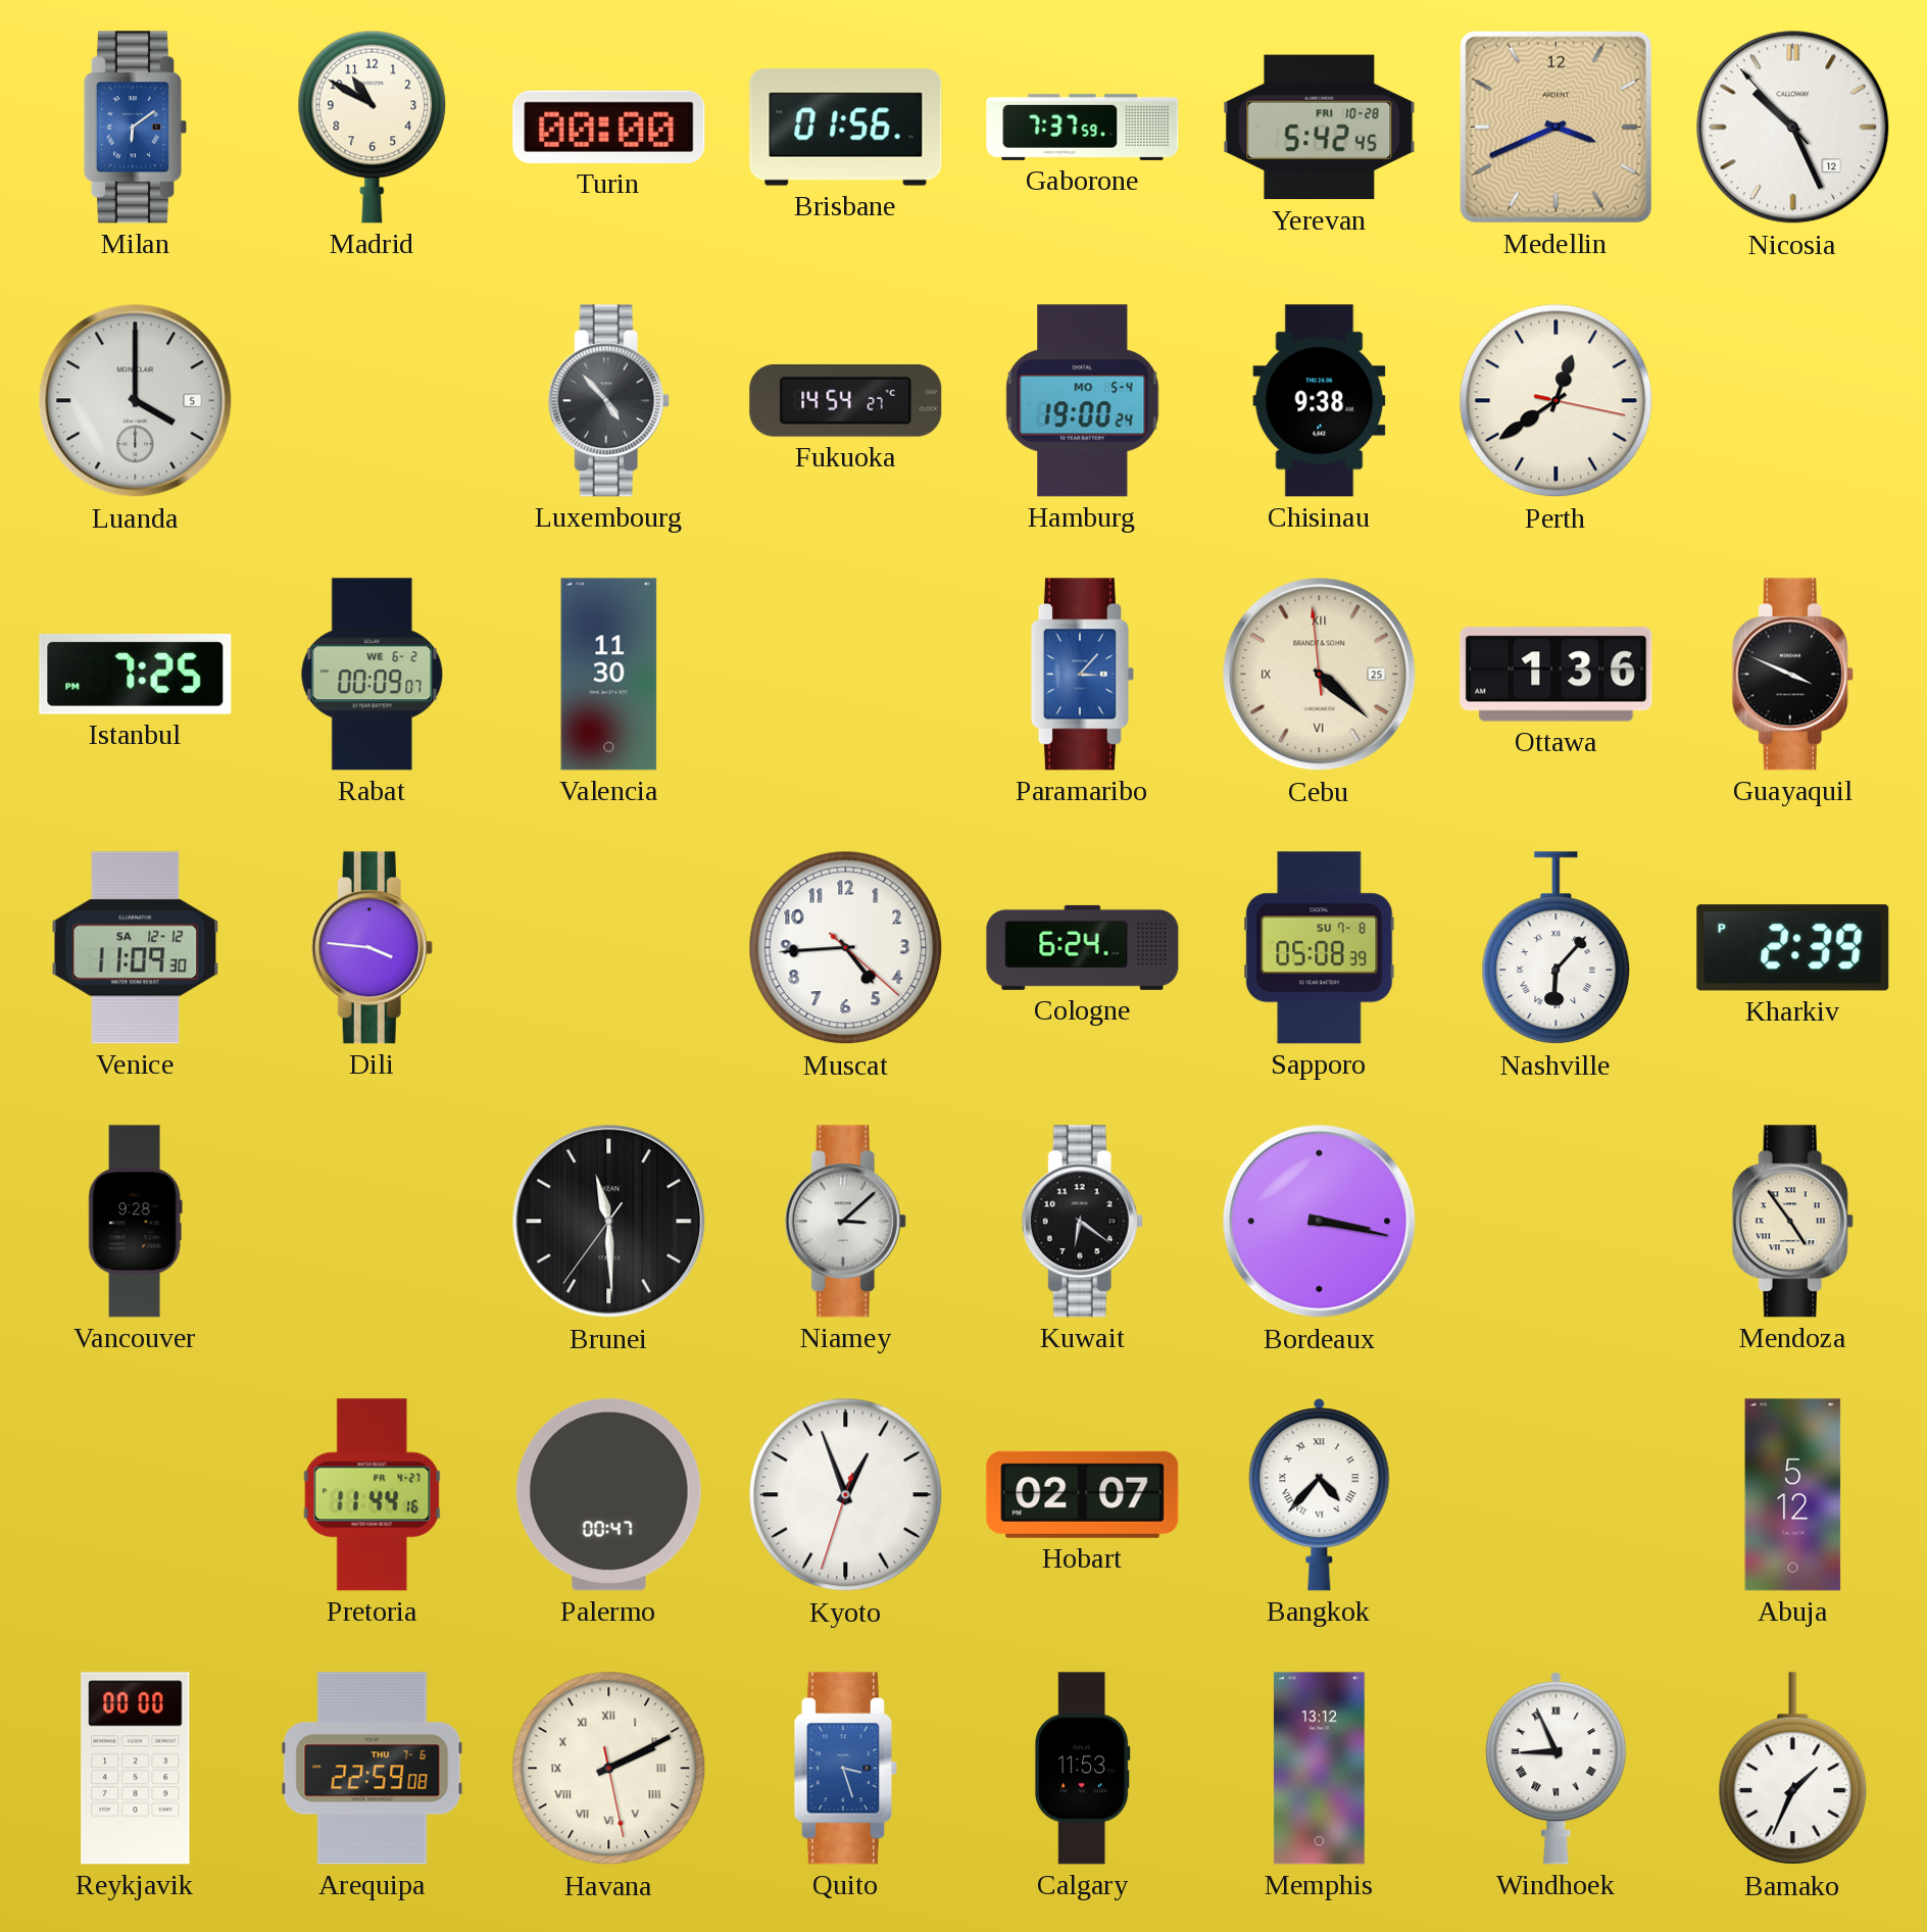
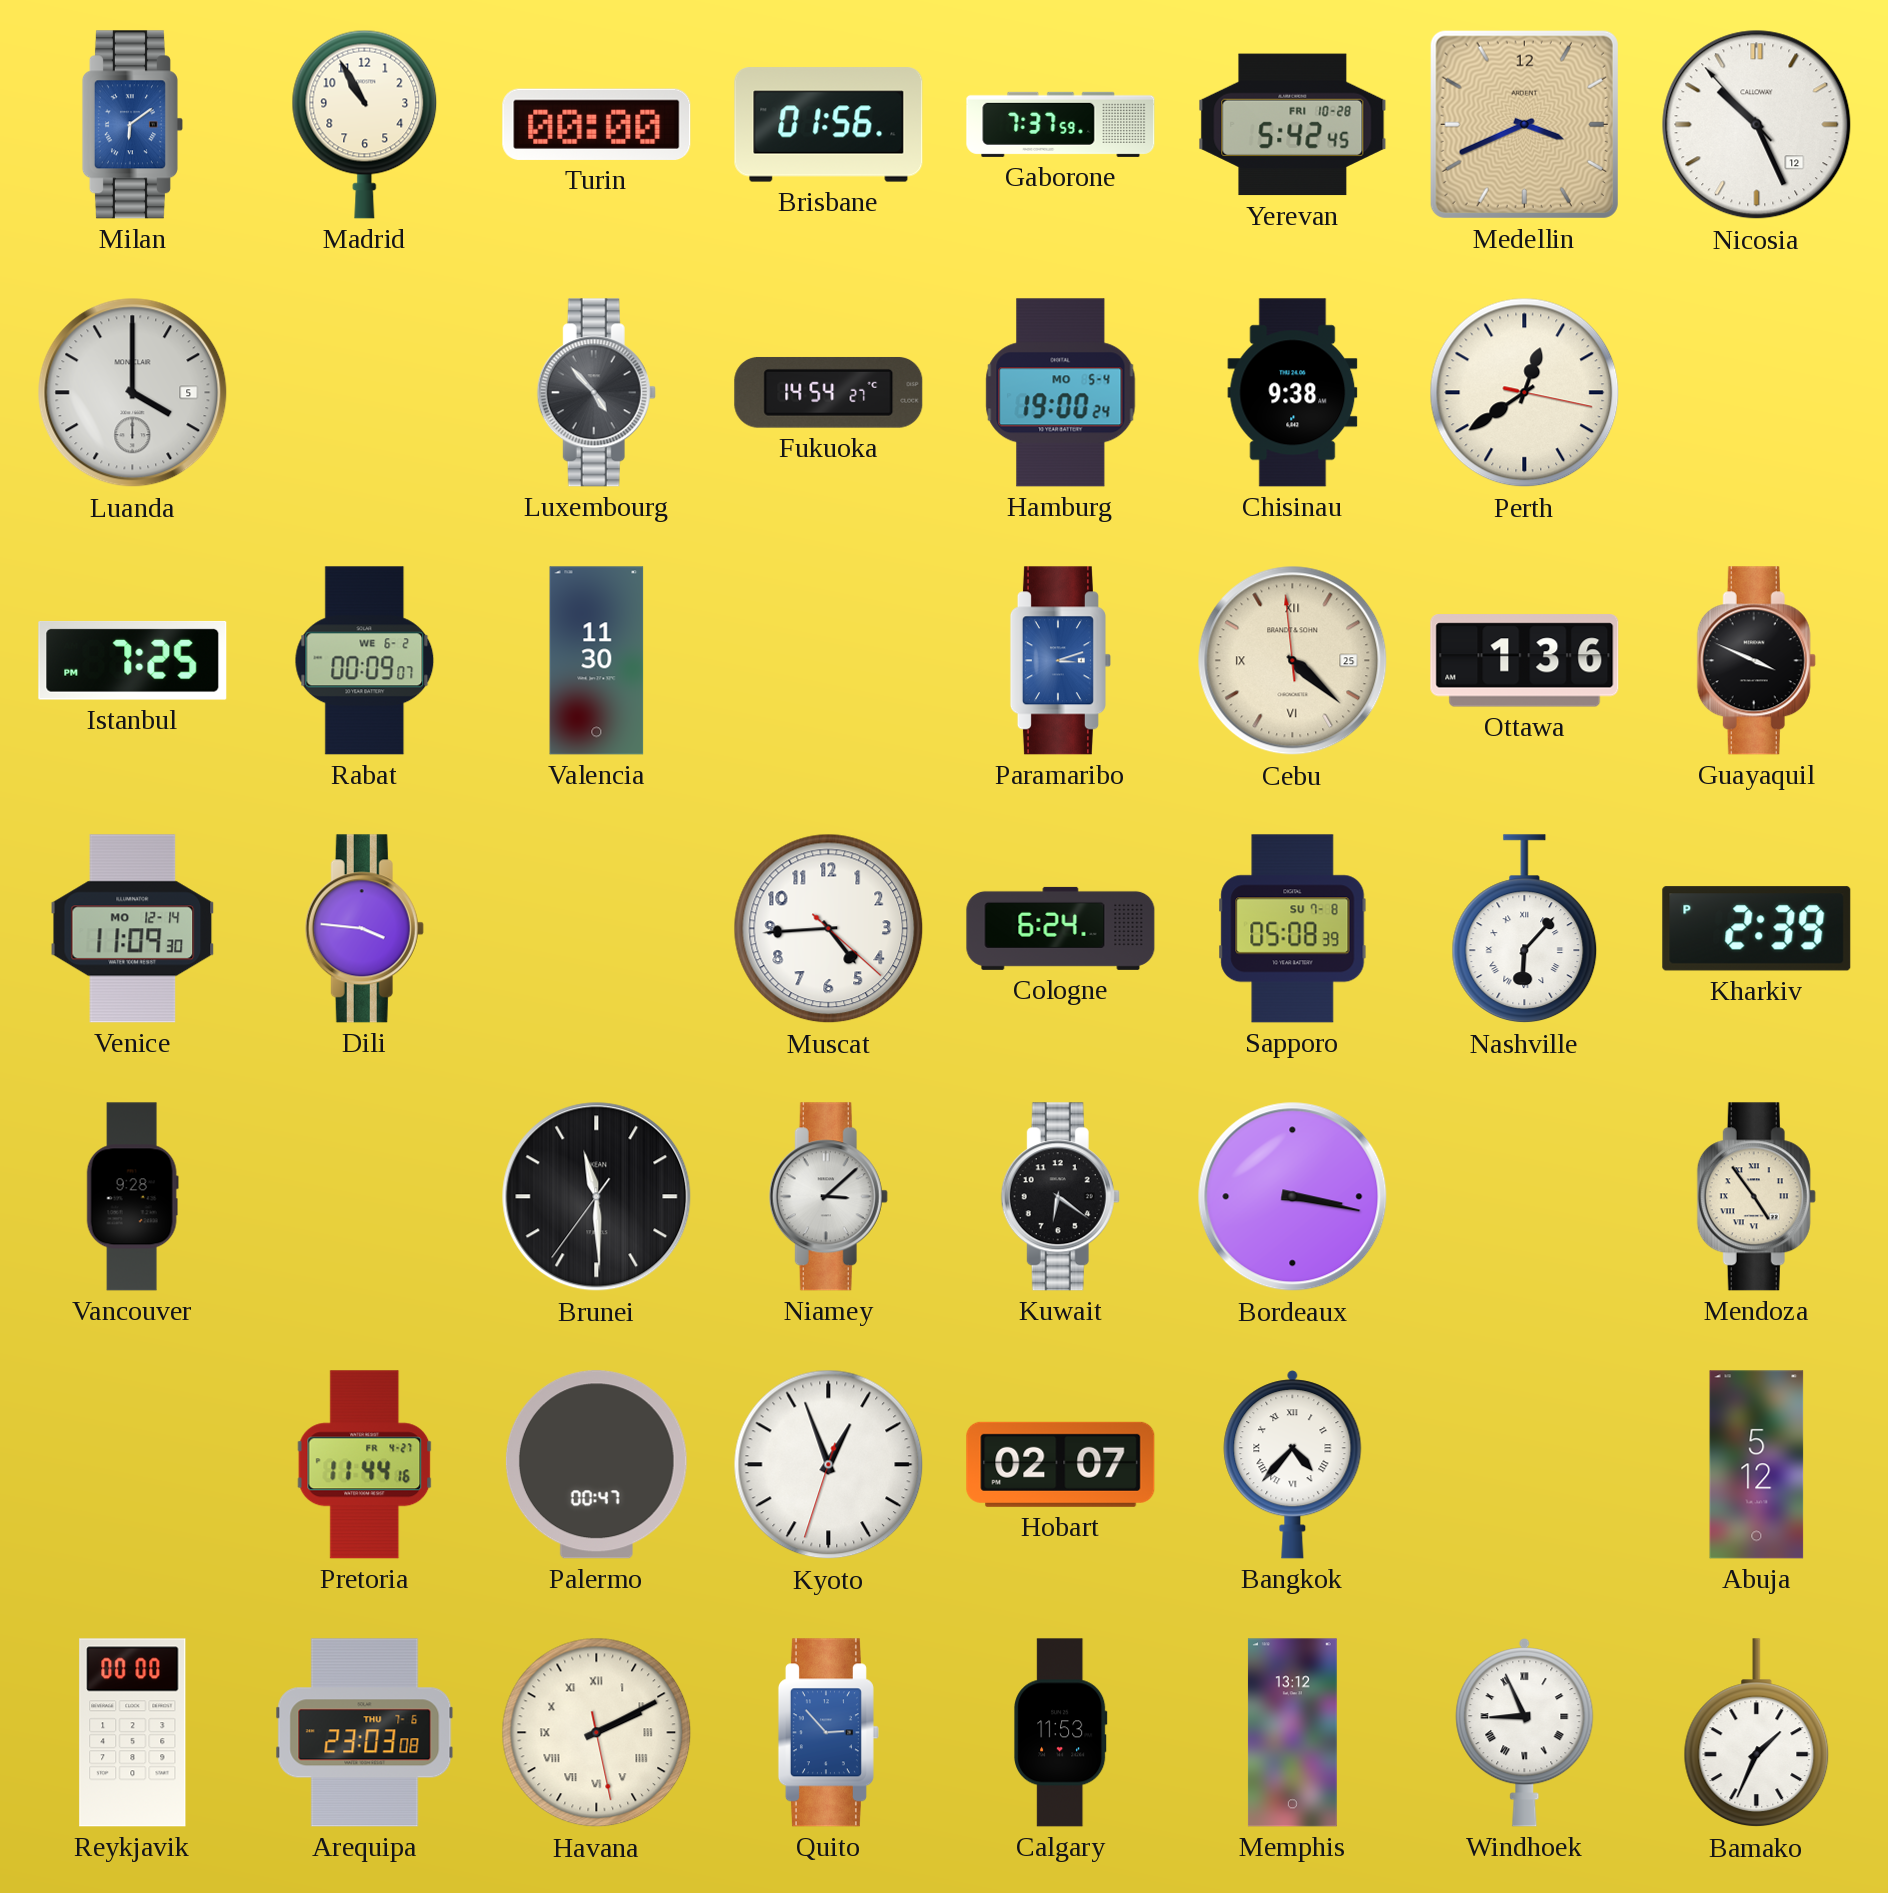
Madrid: 10:50 -> 10:55
Paramaribo: 3:07 -> 3:12
Venice date: SA 12-12 -> MO 12-14
Arequipa: 22:59 -> 23:03
Quito: 3:27 -> 2:53
